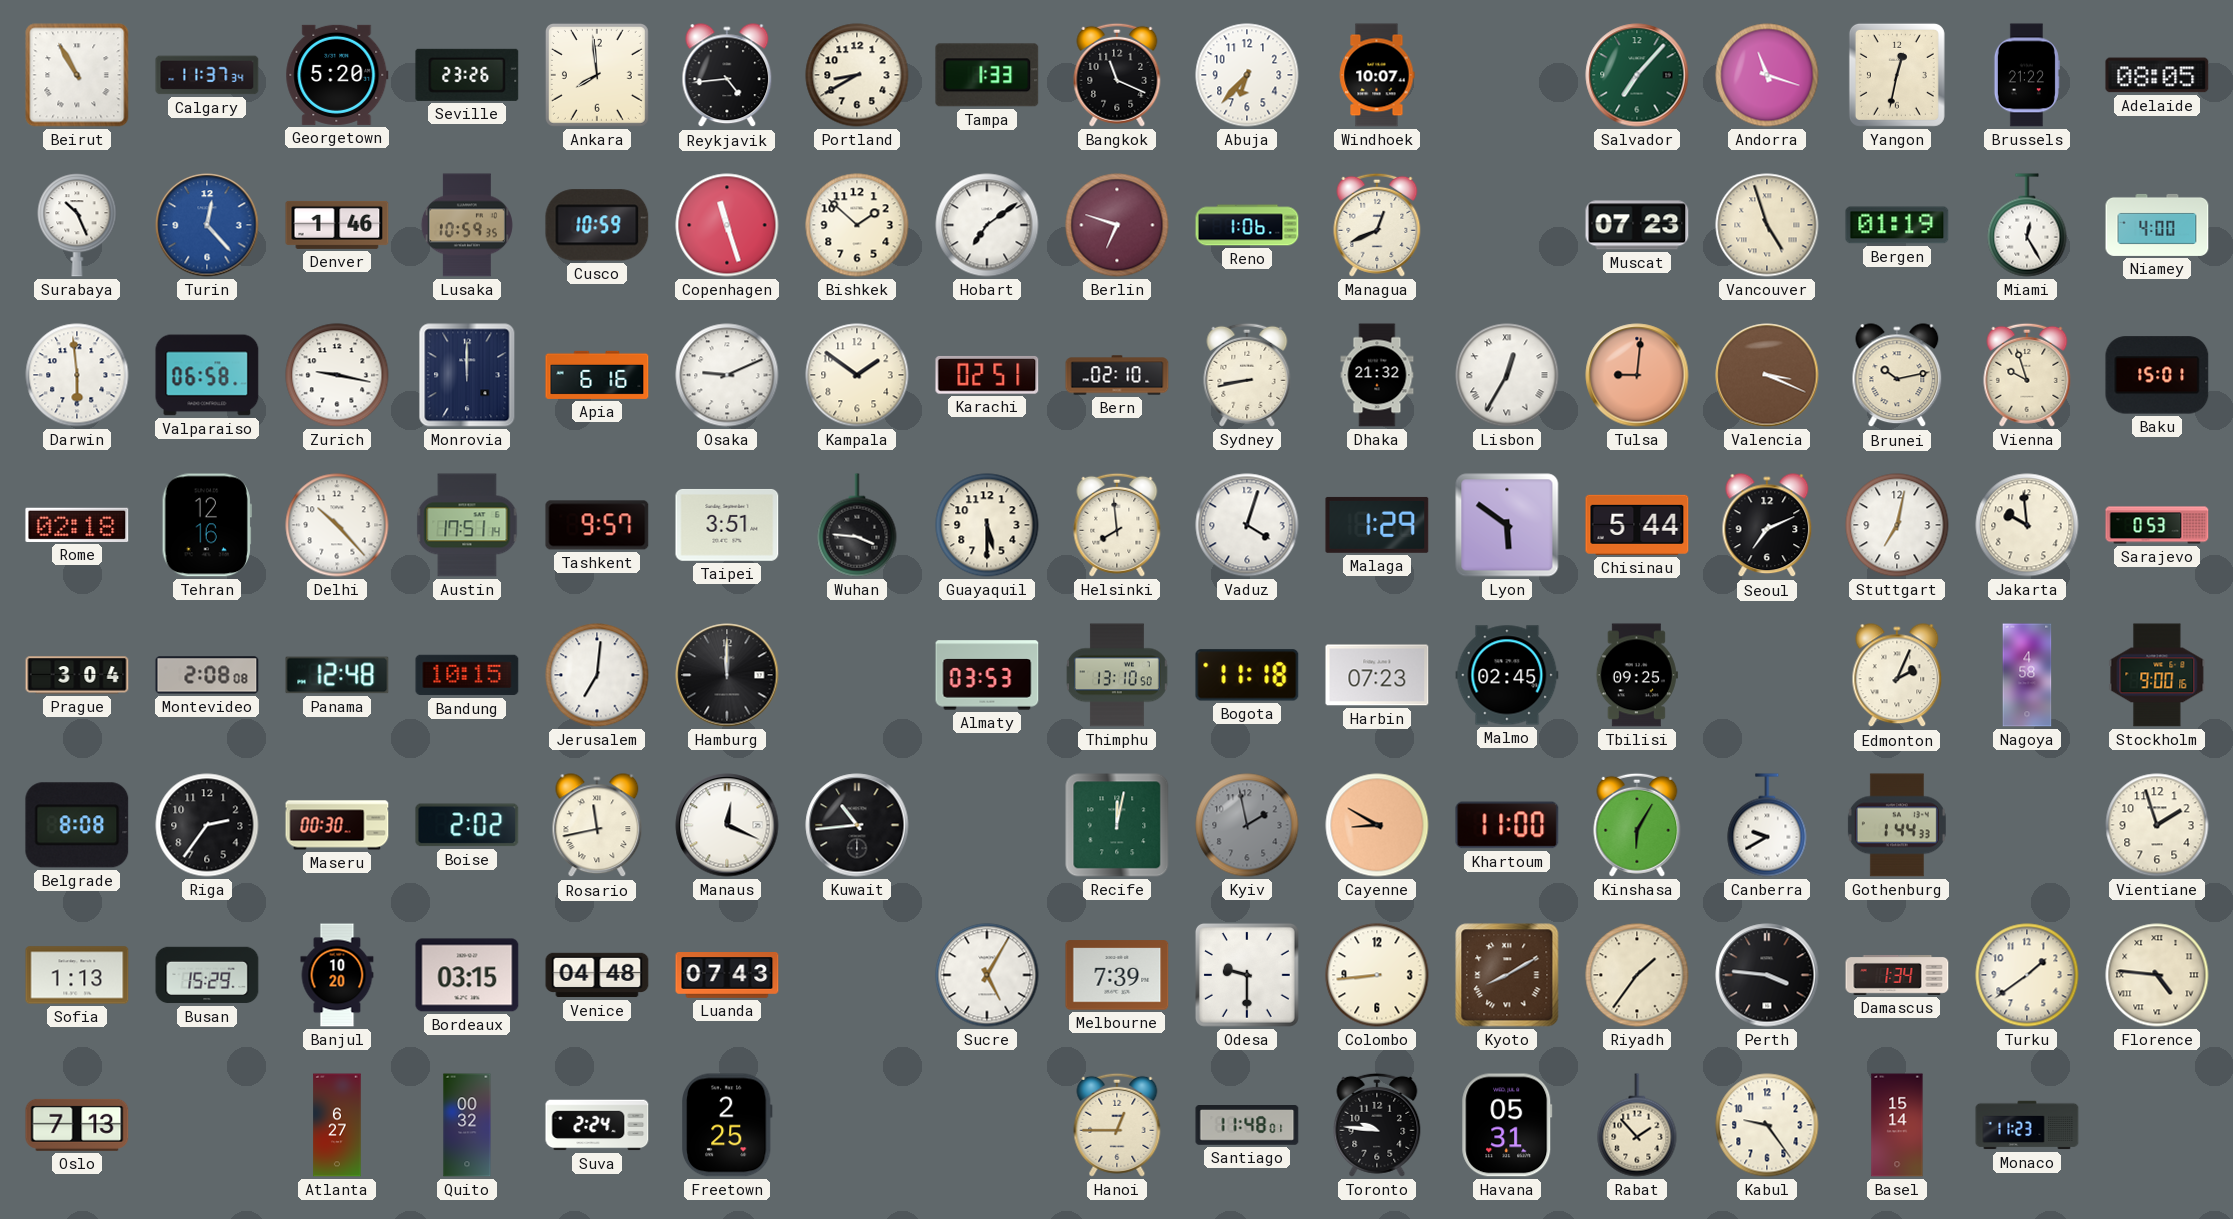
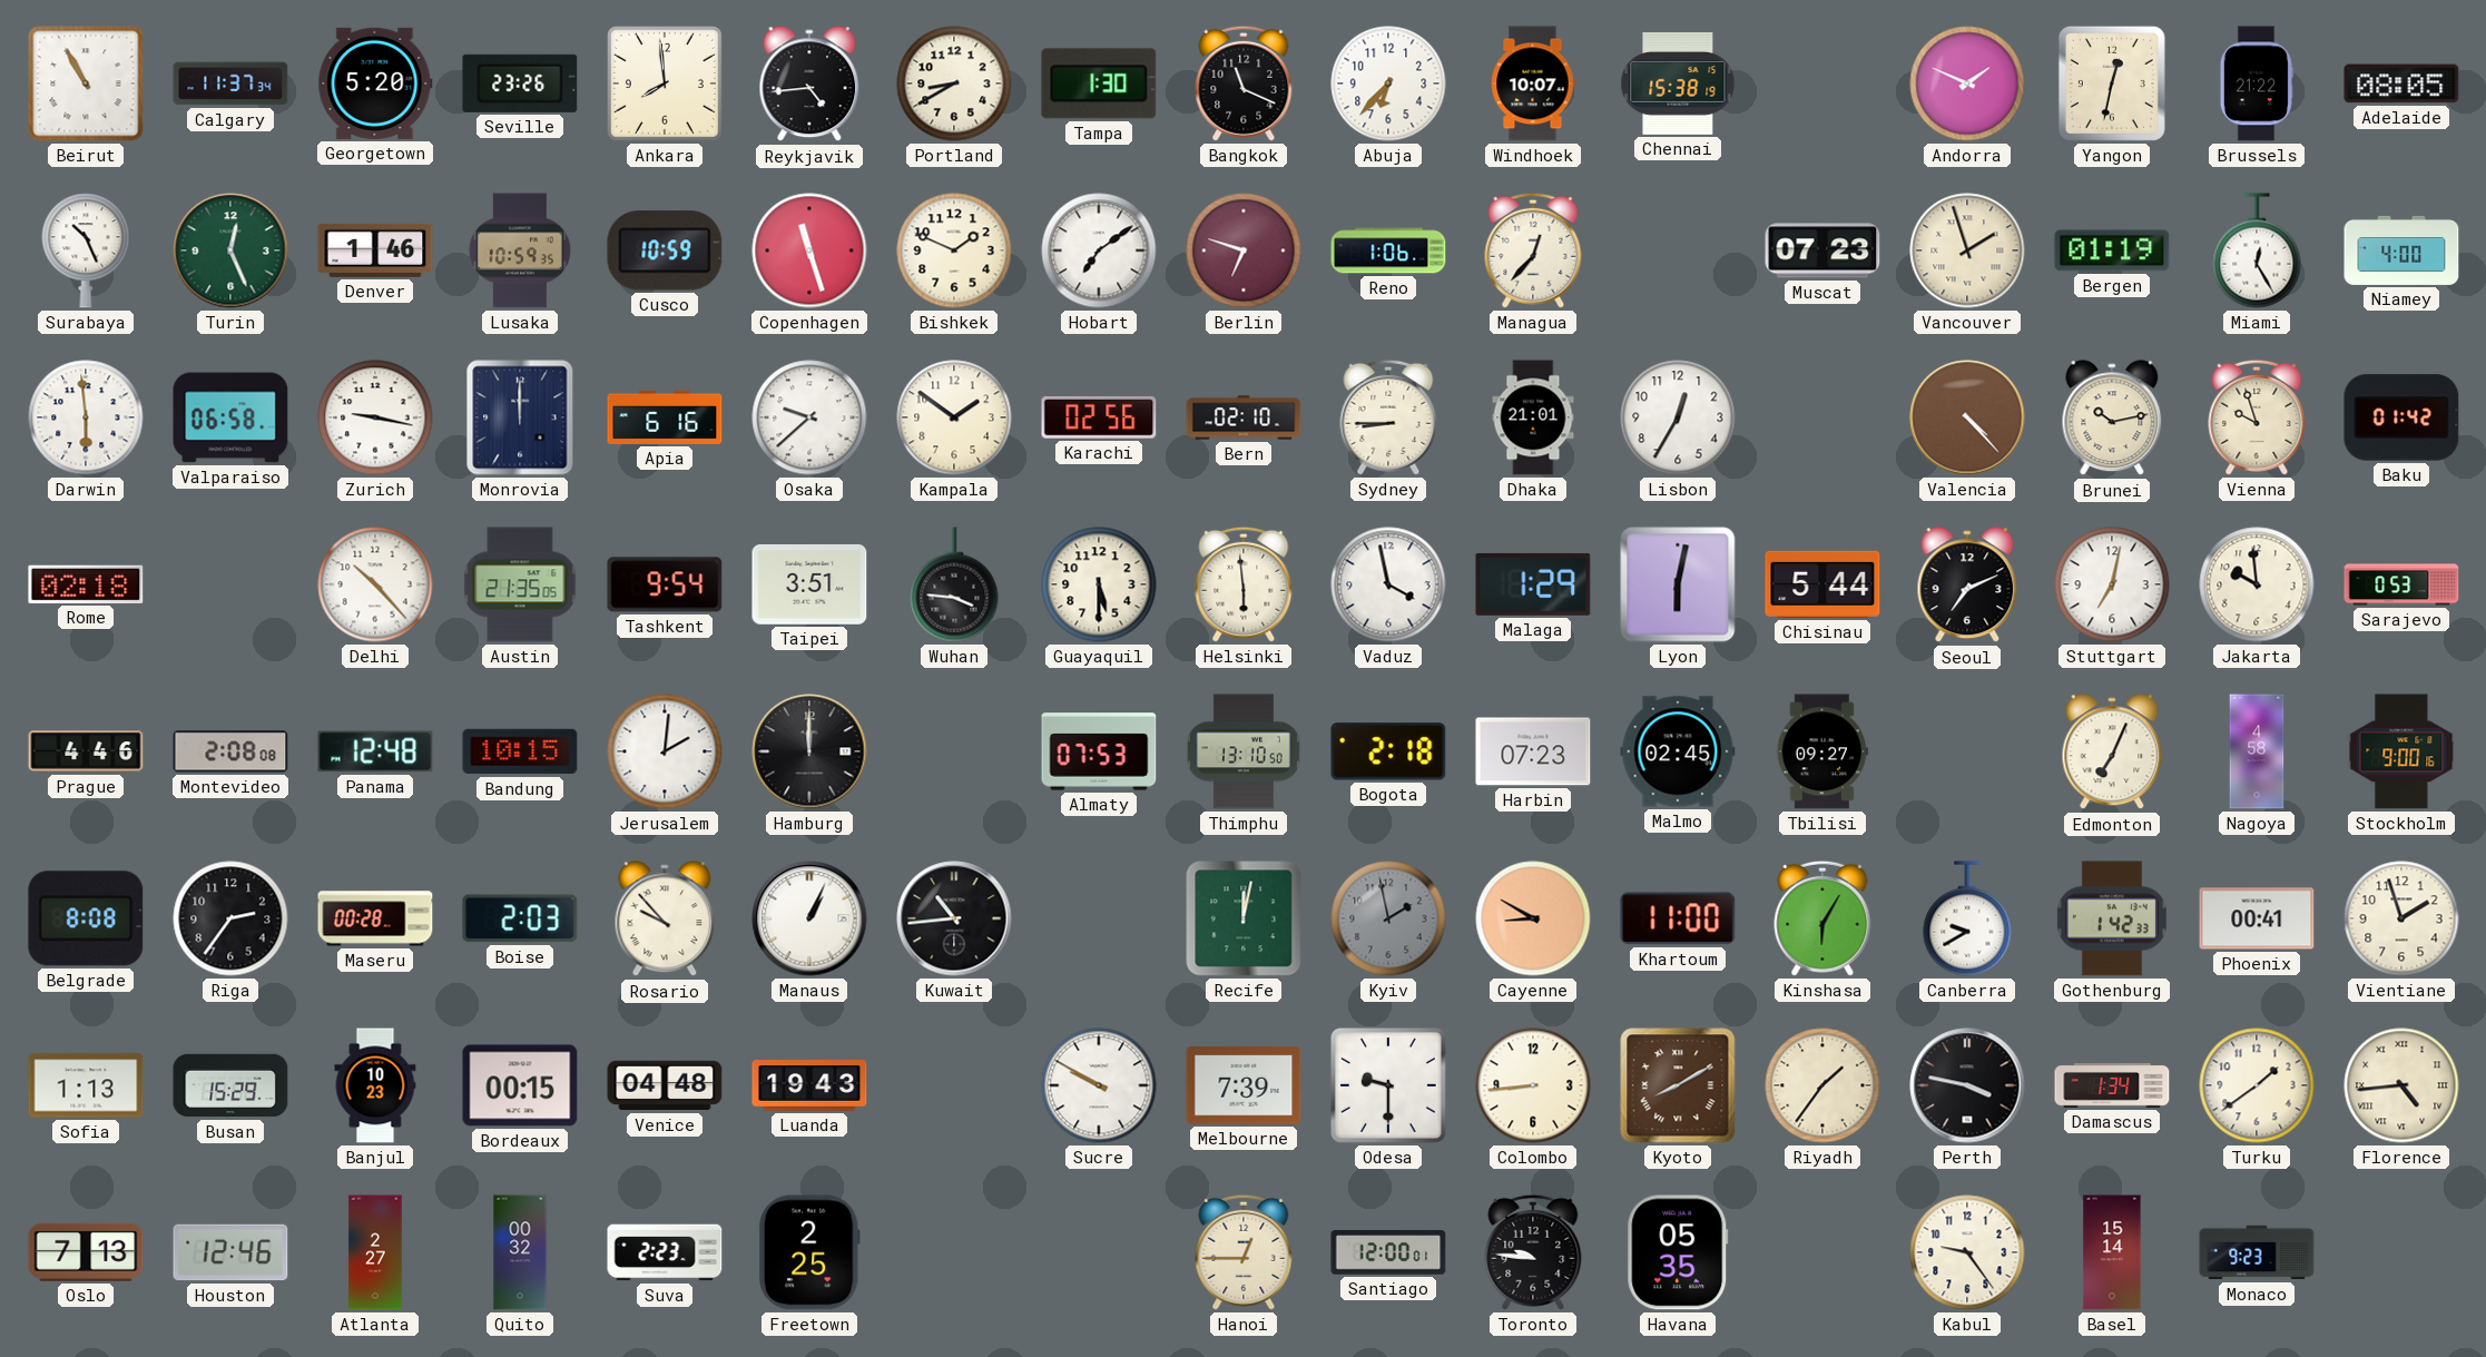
Tampa: 1:33 -> 1:30
Chennai: none -> 15:38
Salvador: 7:07 -> none
Andorra: 11:18 -> 1:49
Turin: 12:23 -> 12:26
Turin dial: blue -> green
Bishkek: 1:52 -> 1:49
Managua: 12:41 -> 12:37
Vancouver: 4:57 -> 1:57
Osaka: 9:11 -> 9:38
Karachi: 02:51 -> 02:56
Sydney: 8:43 -> 8:45
Dhaka: 21:32 -> 21:01
Lisbon numerals: Roman -> Arabic
Tulsa: 9:01 -> none
Valencia: 3:19 -> 4:23
Baku: 15:01 -> 01:42
Tehran: 12:16 -> none
Austin: 17:51 -> 21:35
Tashkent: 9:57 -> 9:54
Helsinki: 7:59 -> 5:59
Vaduz: 4:03 -> 3:58
Lyon: 5:51 -> 6:02
Prague: 3:04 -> 4:46
Jerusalem: 7:01 -> 2:01
Almaty: 03:53 -> 07:53
Bogota: 11:18 -> 2:18
Tbilisi: 09:25 -> 09:27
Edmonton: 2:04 -> 7:04
Maseru: 00:30 -> 00:28
Boise: 2:02 -> 2:03
Rosario: 11:43 -> 9:53
Manaus: 12:19 -> 1:04
Gothenburg: 1:44 -> 1:42
Phoenix: none -> 00:41
Banjul: 10:20 -> 10:23
Bordeaux: 03:15 -> 00:15
Luanda: 07:43 -> 19:43
Sucre: 5:05 -> 9:50
Perth: 3:46 -> 3:47
Florence: 4:46 -> 4:44
Houston: none -> 12:46
Atlanta: 6:27 -> 2:27
Suva: 2:24 -> 2:23
Santiago: 11:48 -> 12:00
Havana: 05:31 -> 05:35
Rabat: 1:53 -> none
Monaco: 11:23 -> 9:23
